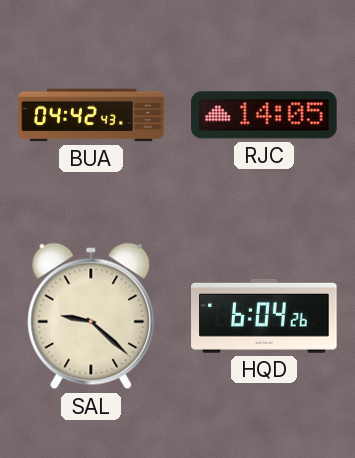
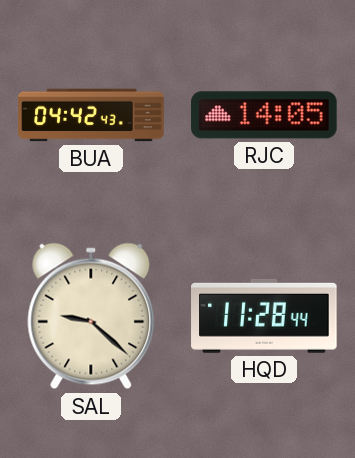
HQD: 6:04 -> 11:28
